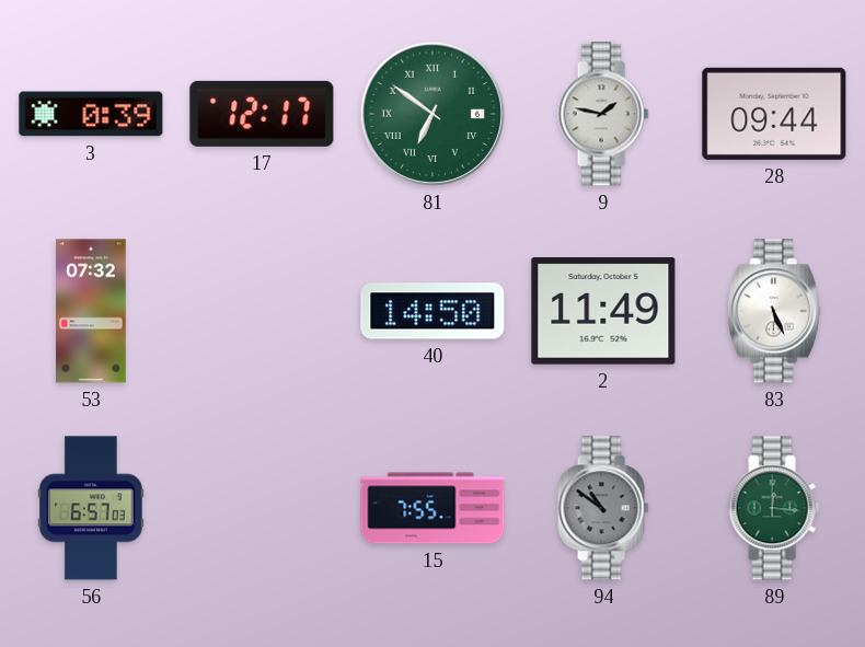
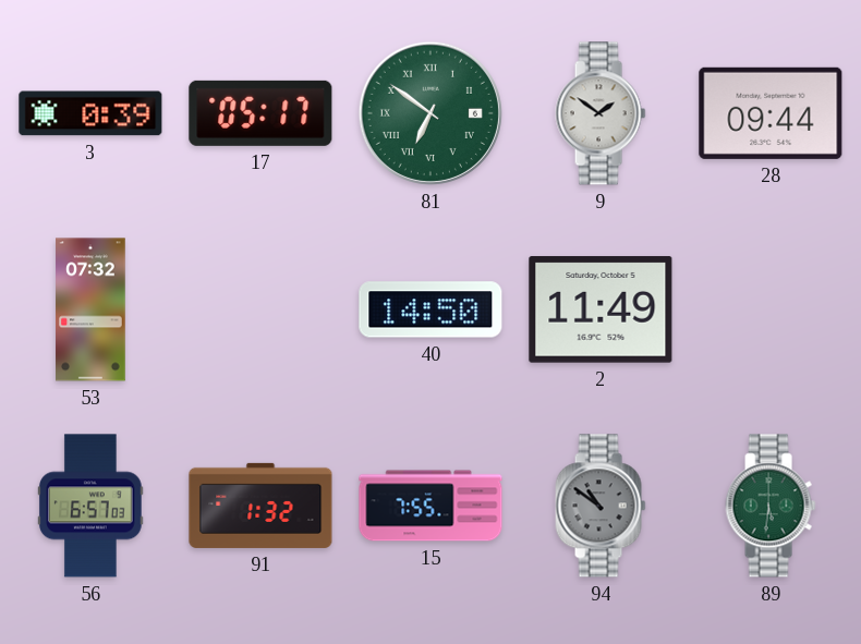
17: 12:17 -> 05:17
9: 1:47 -> 1:51
83: 5:26 -> none
91: none -> 1:32
89: 12:16 -> 5:31
